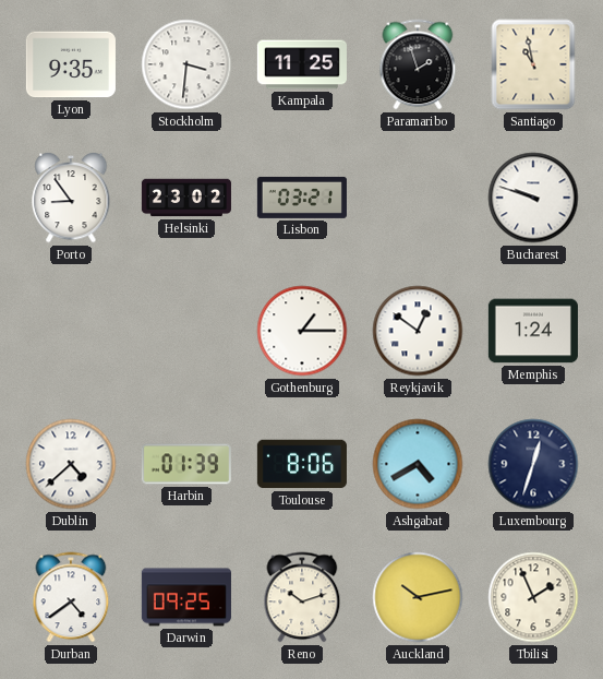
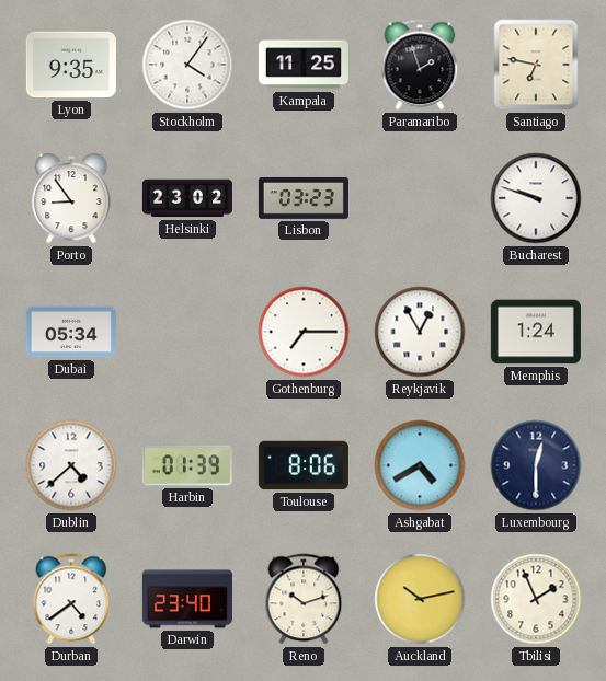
Stockholm: 3:31 -> 4:06
Santiago: 10:58 -> 6:47
Lisbon: 03:21 -> 03:23
Dubai: none -> 05:34
Gothenburg: 1:15 -> 7:15
Reykjavik: 12:51 -> 12:55
Luxembourg: 12:33 -> 12:30
Darwin: 09:25 -> 23:40
